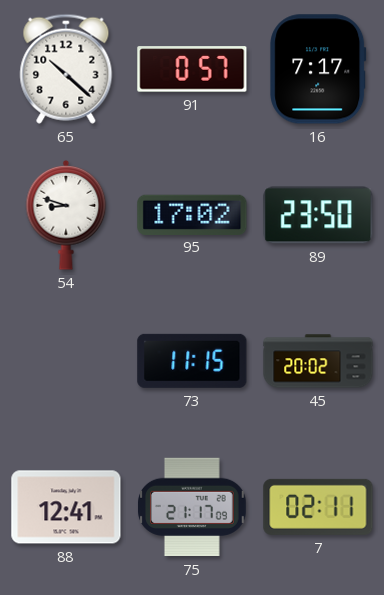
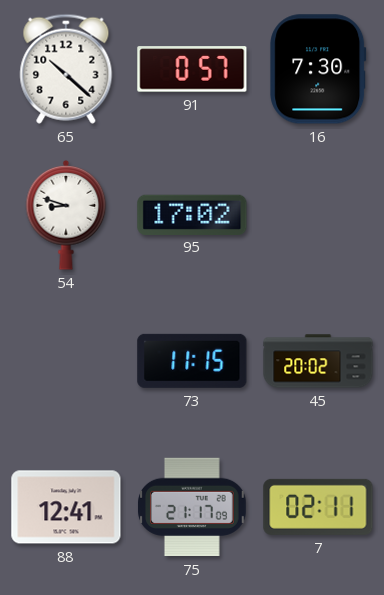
16: 7:17 -> 7:30
89: 23:50 -> none
